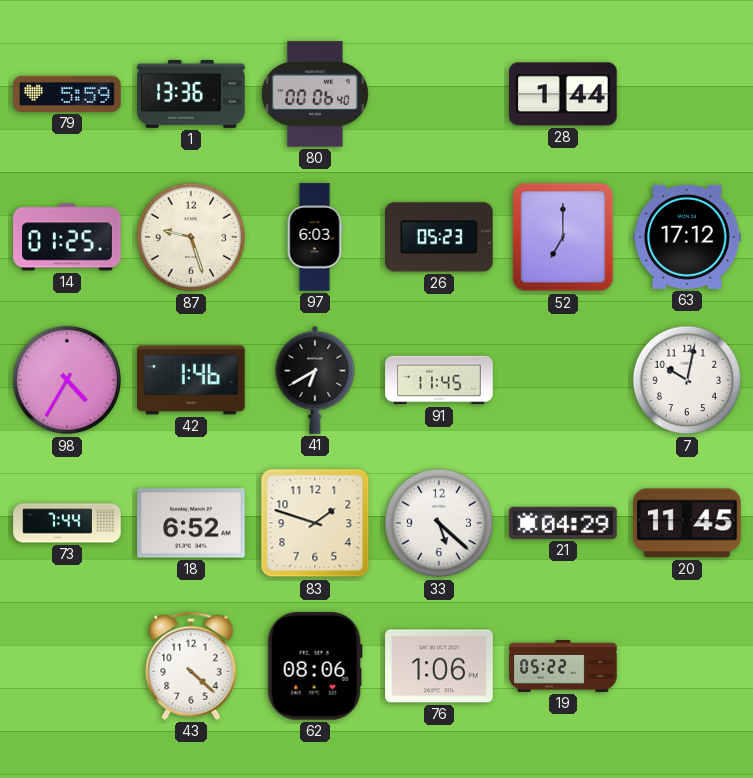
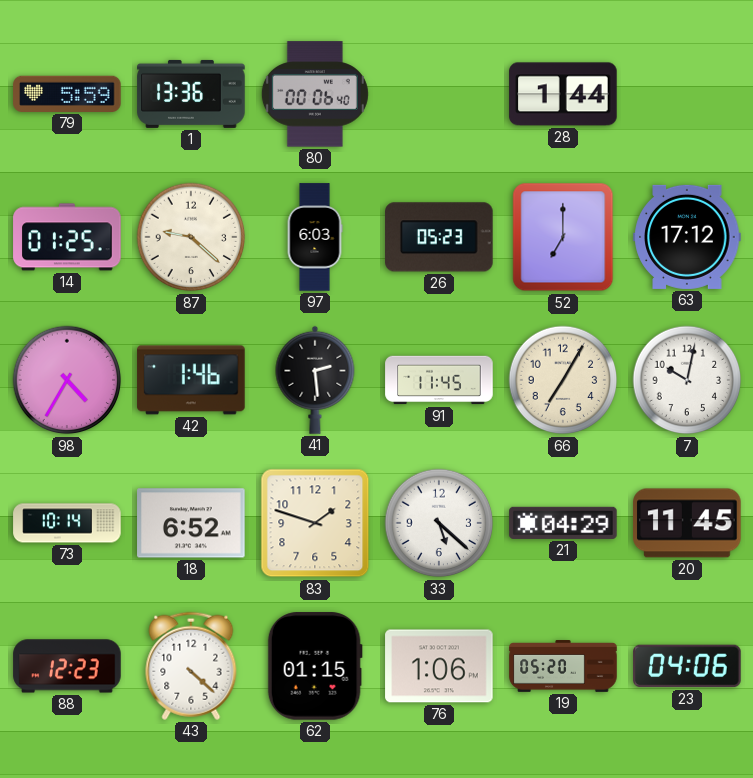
87: 9:27 -> 9:22
41: 6:40 -> 2:29
66: none -> 7:05
73: 7:44 -> 10:14
88: none -> 12:23
62: 08:06 -> 01:15
19: 05:22 -> 05:20
23: none -> 04:06
